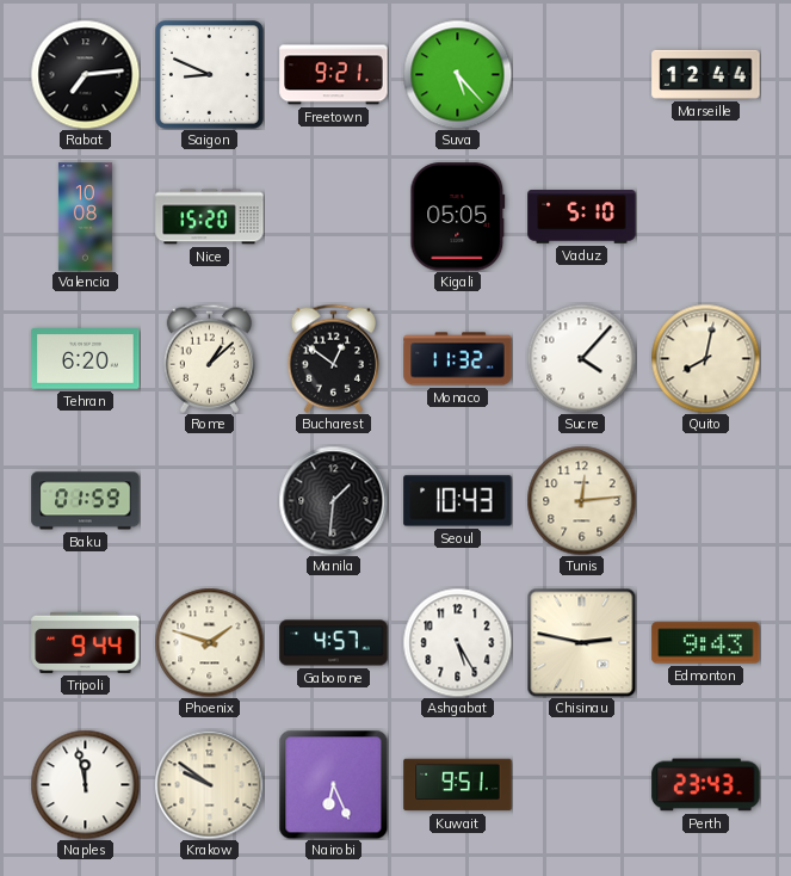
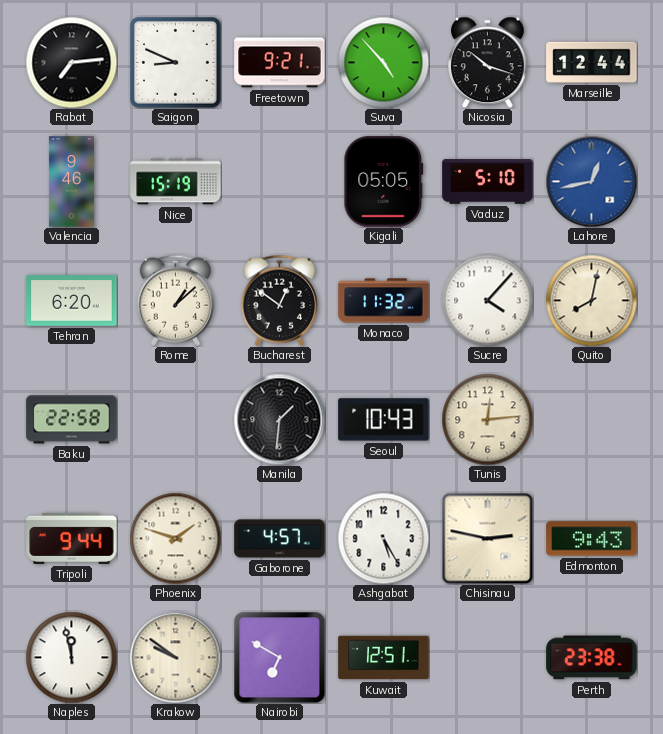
Suva: 5:23 -> 4:53
Nicosia: none -> 10:18
Valencia: 10:08 -> 9:46
Nice: 15:20 -> 15:19
Lahore: none -> 12:43
Baku: 01:59 -> 22:58
Nairobi: 6:26 -> 6:50
Kuwait: 9:51 -> 12:51
Perth: 23:43 -> 23:38
